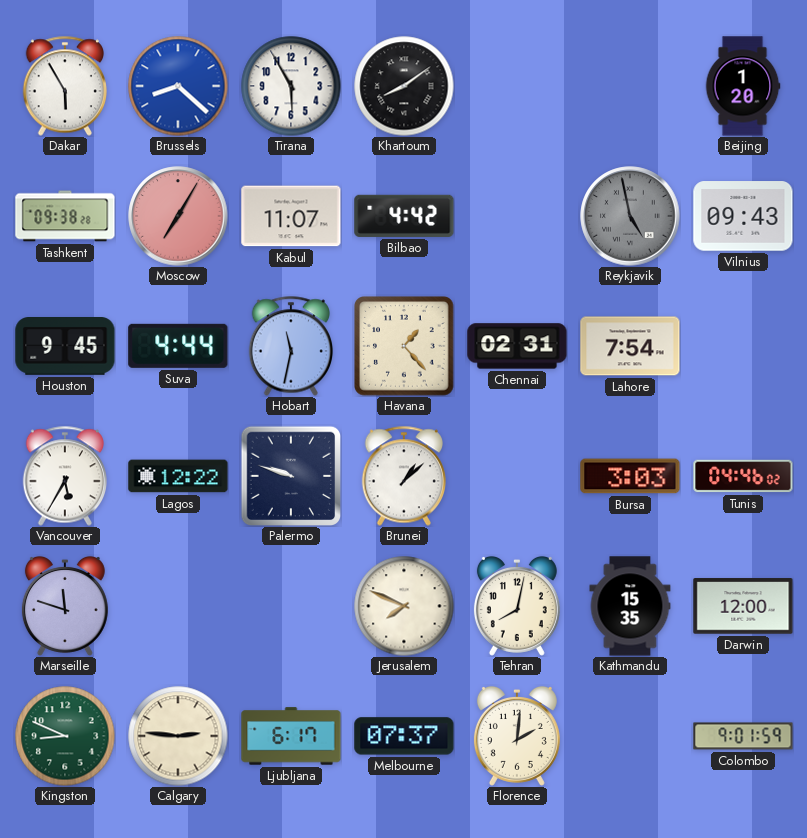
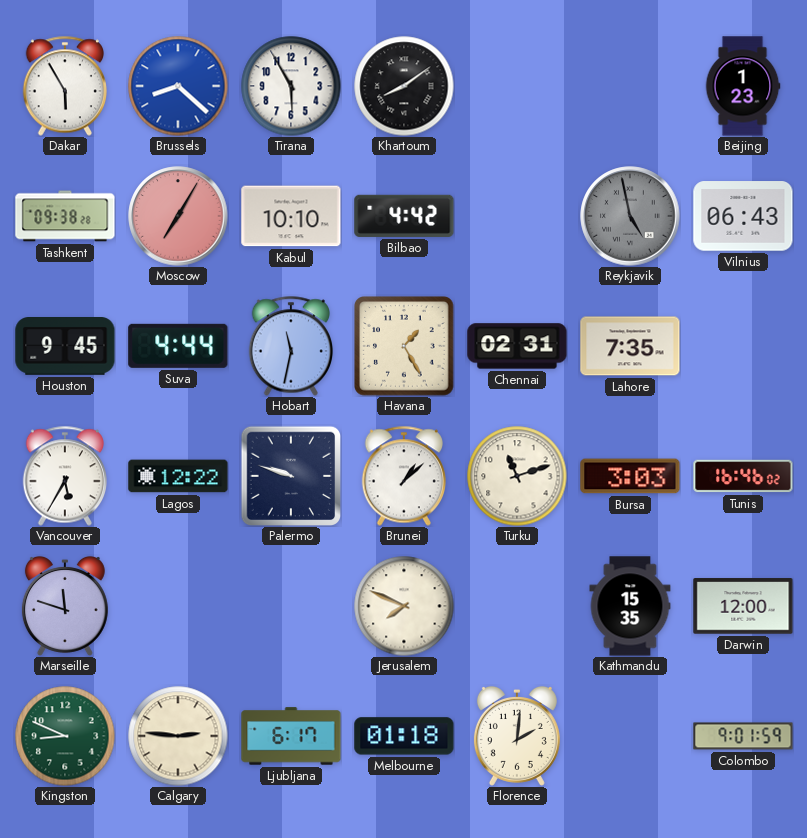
Beijing: 1:20 -> 1:23
Kabul: 11:07 -> 10:10
Vilnius: 09:43 -> 06:43
Havana: 1:23 -> 1:25
Lahore: 7:54 -> 7:35
Turku: none -> 11:12
Tunis: 04:46 -> 16:46
Tehran: 8:02 -> none
Melbourne: 07:37 -> 01:18
